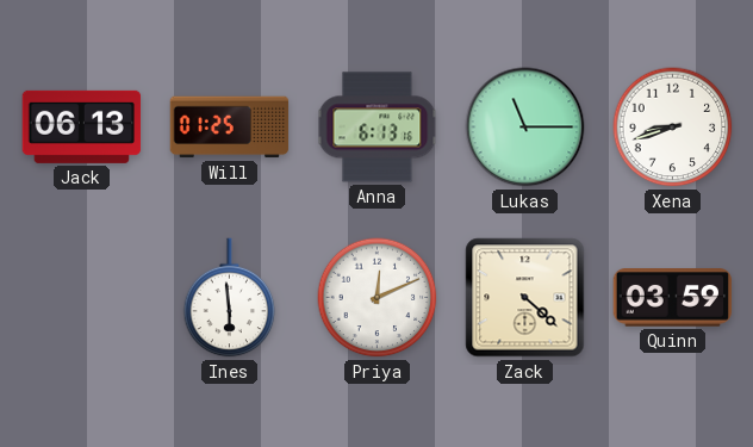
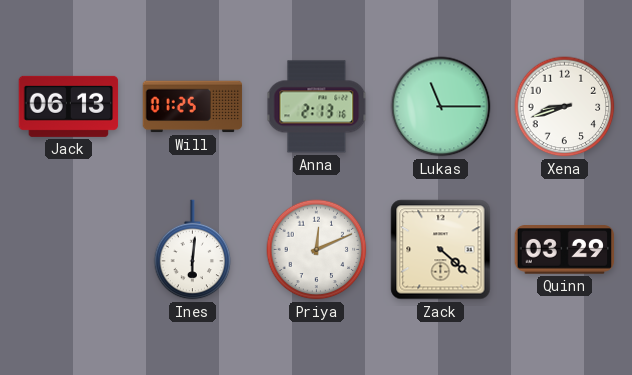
Anna: 6:13 -> 2:13
Ines: 5:59 -> 6:01
Quinn: 03:59 -> 03:29
